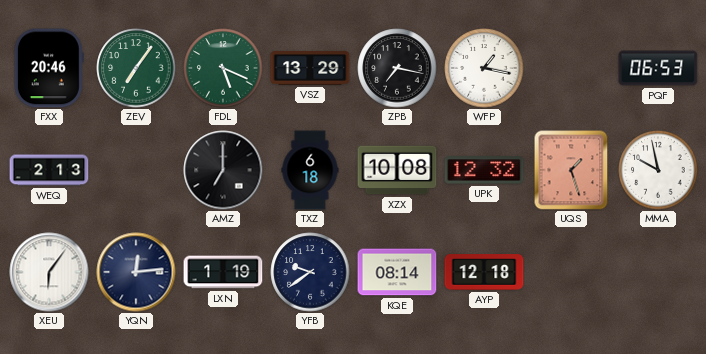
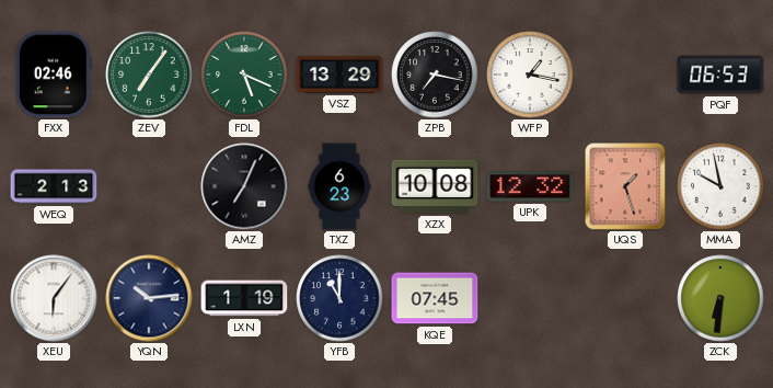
FXX: 20:46 -> 02:46
AMZ: 7:00 -> 7:04
TXZ: 6:18 -> 6:23
YQN: 12:14 -> 10:14
YFB: 9:39 -> 11:00
KQE: 08:14 -> 07:45
AYP: 12:18 -> none
ZCK: none -> 6:31
